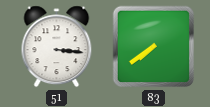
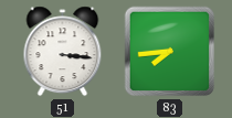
83: 7:39 -> 7:44
